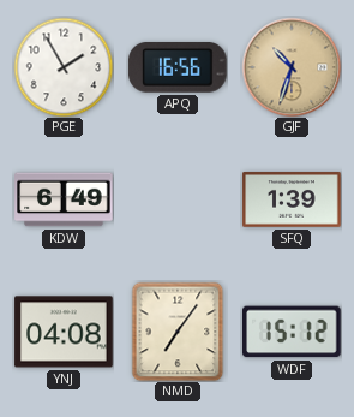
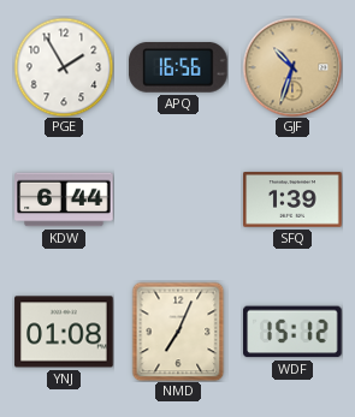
KDW: 6:49 -> 6:44
YNJ: 04:08 -> 01:08
NMD: 7:06 -> 7:04
